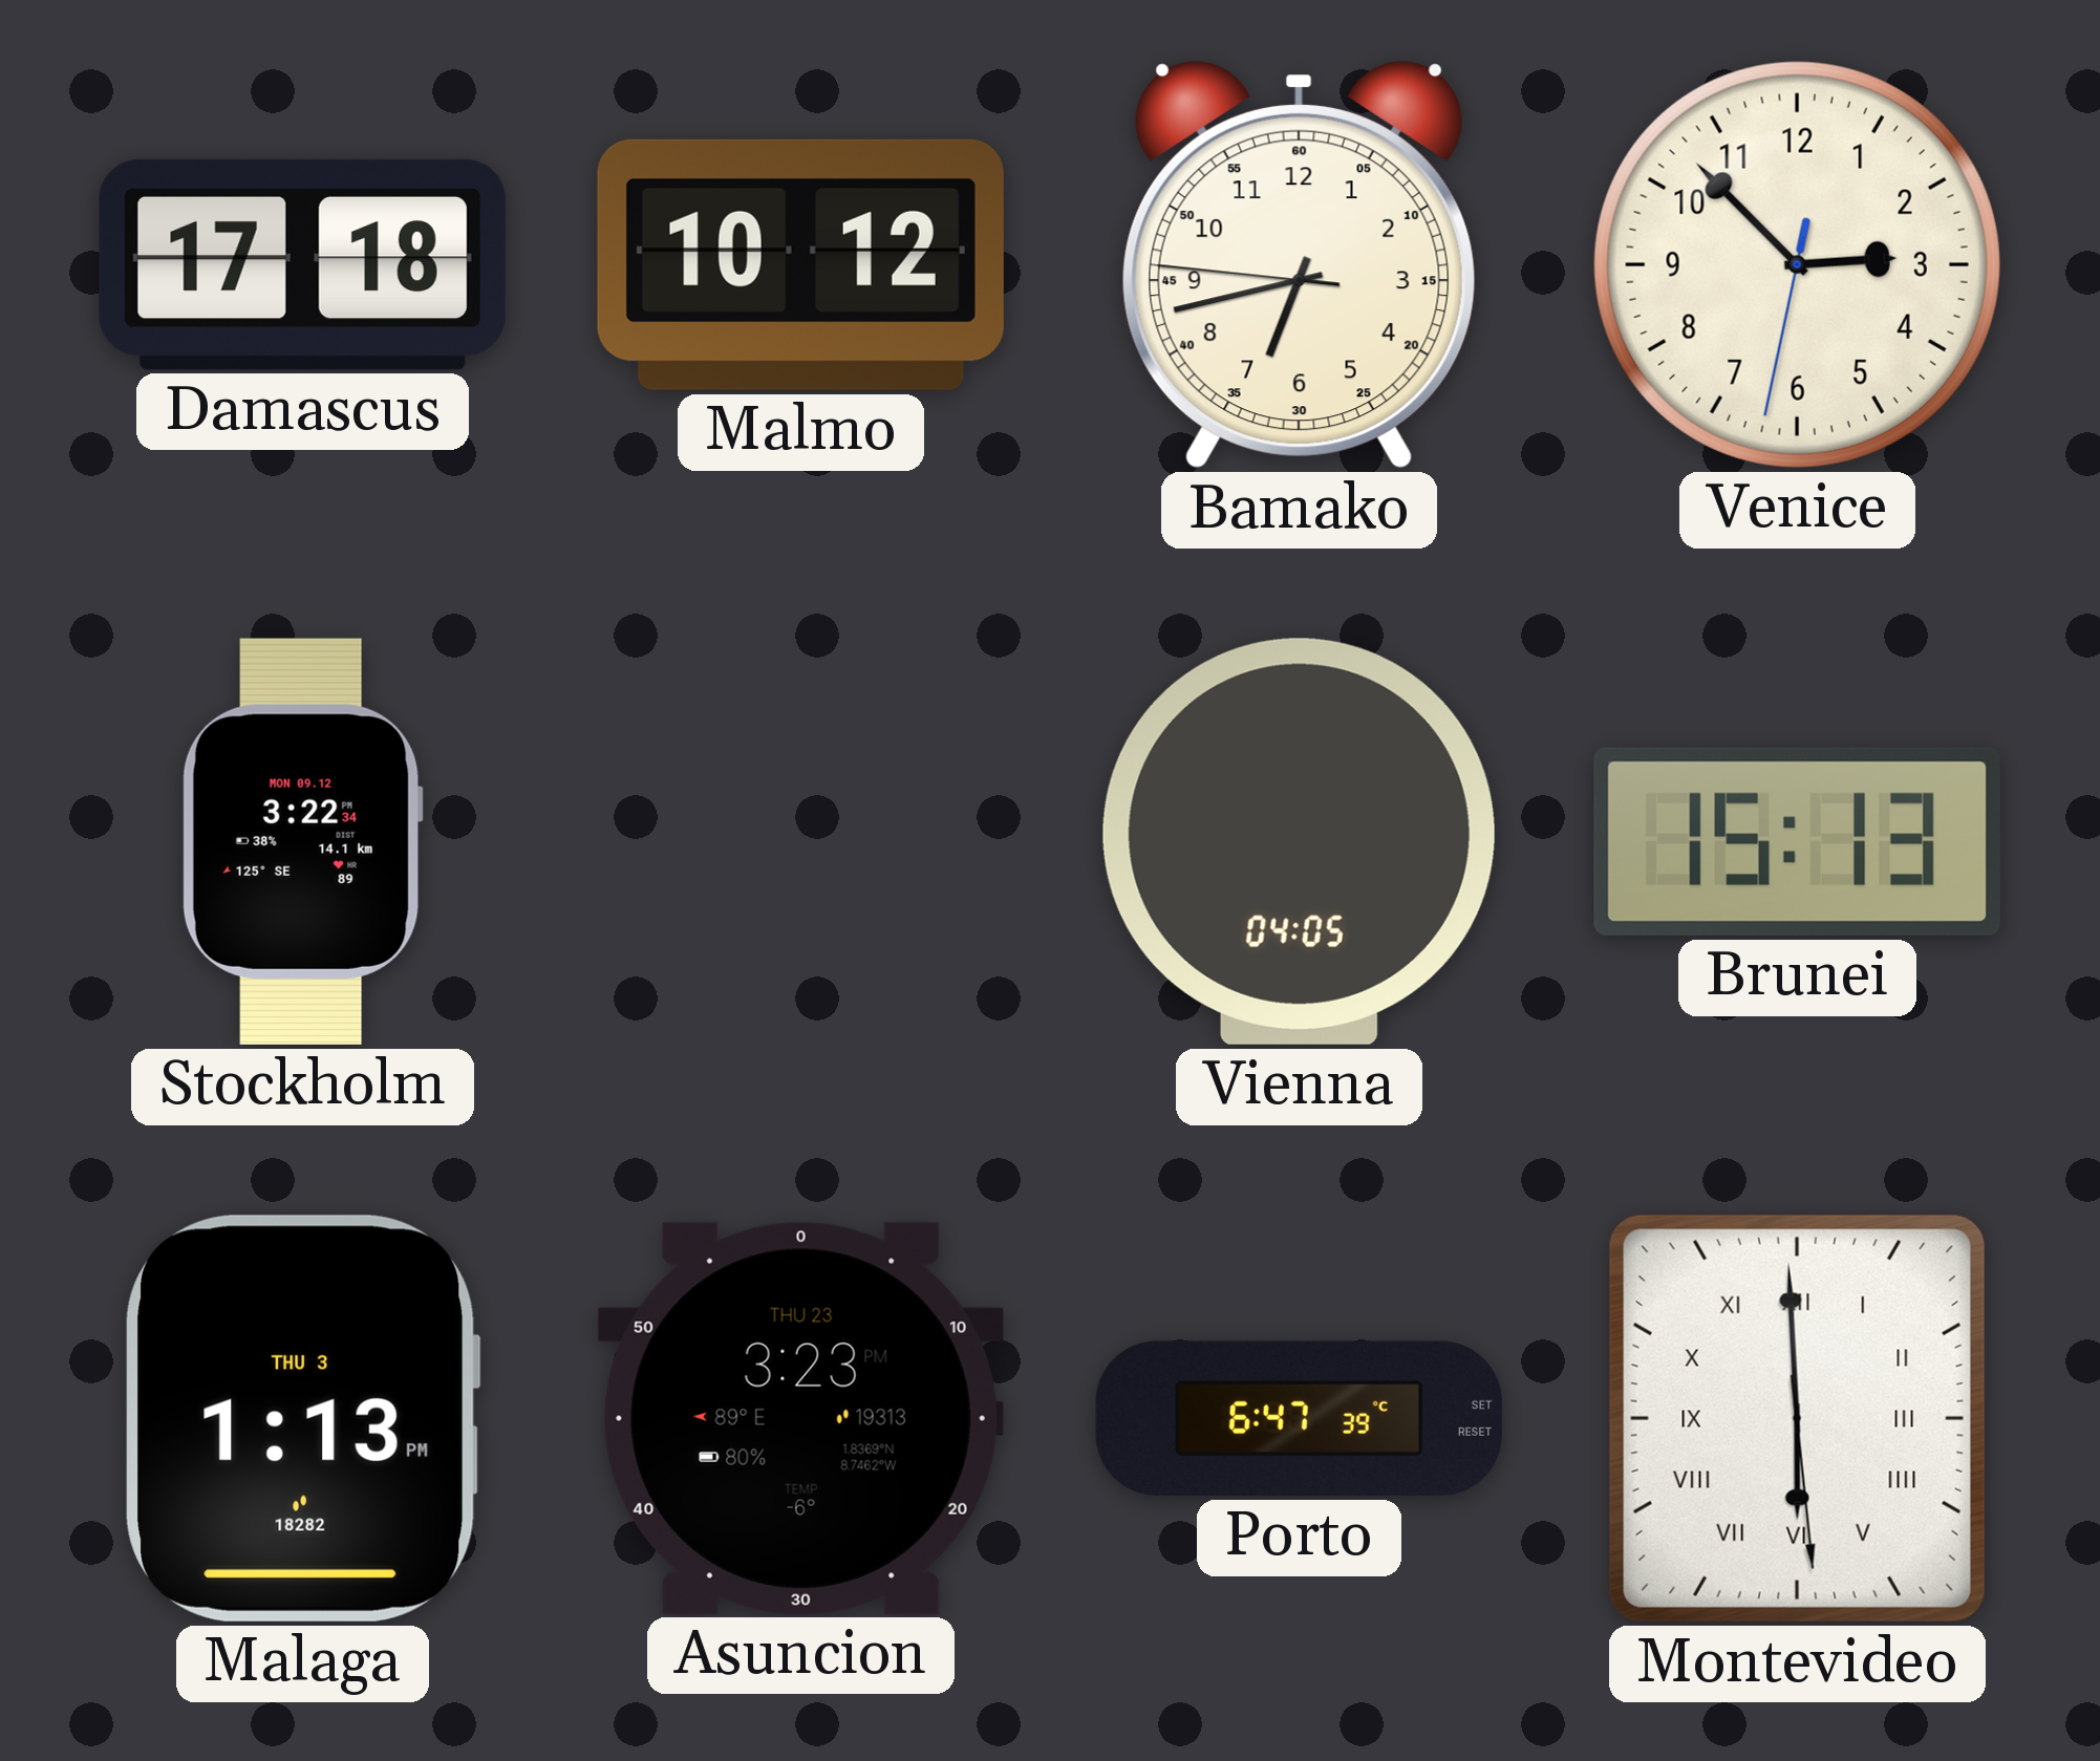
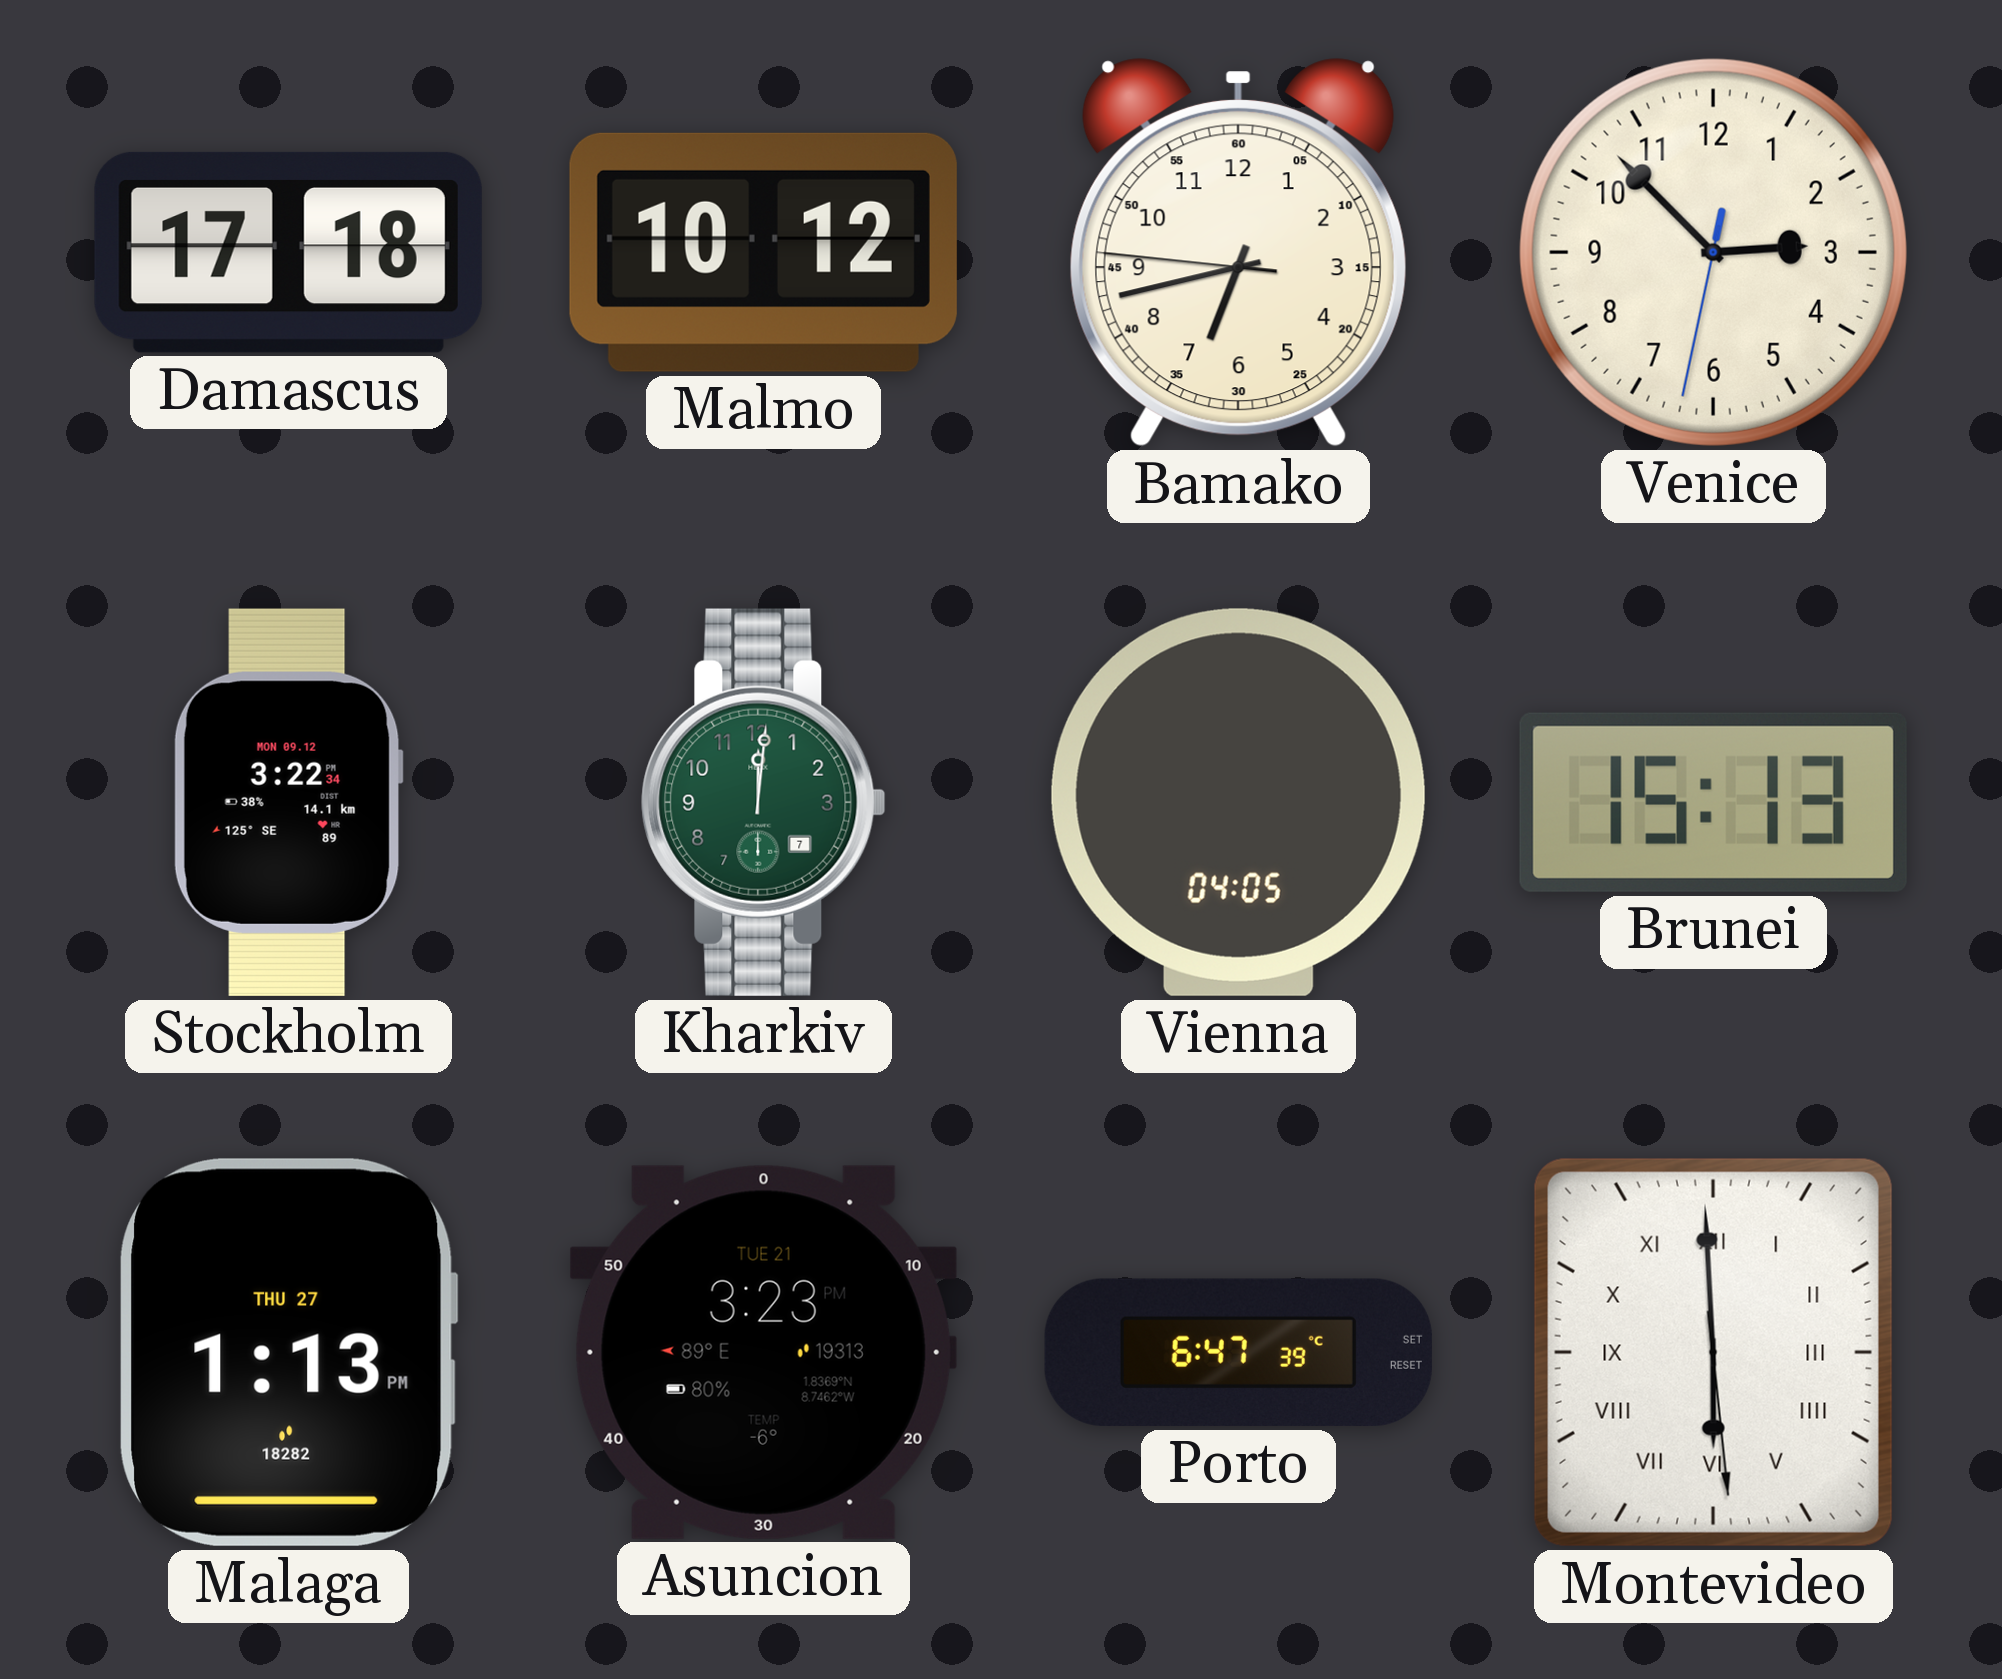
Kharkiv: none -> 12:01
Malaga date: THU 3 -> THU 27
Asuncion date: THU 23 -> TUE 21
